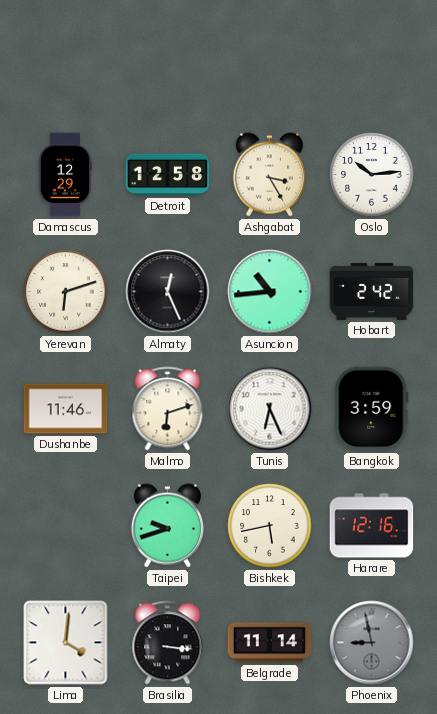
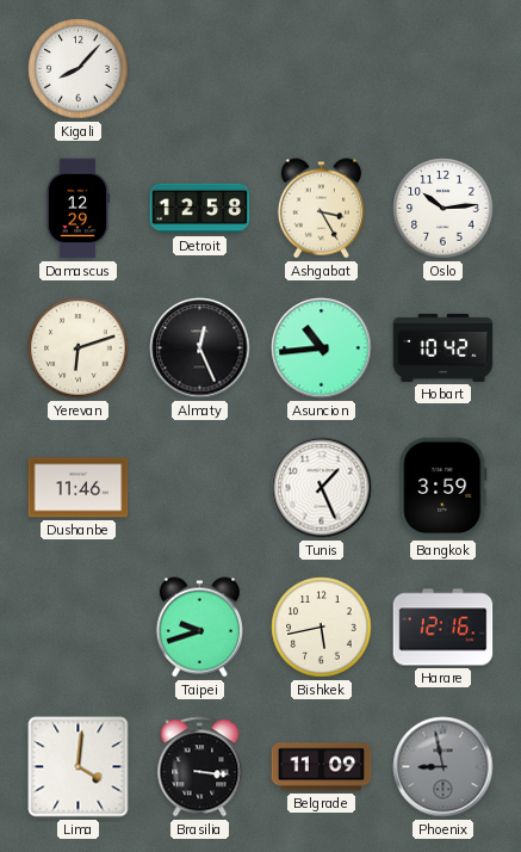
Kigali: none -> 8:07
Hobart: 2:42 -> 10:42
Malmo: 6:12 -> none
Tunis: 6:26 -> 1:26
Belgrade: 11:14 -> 11:09
